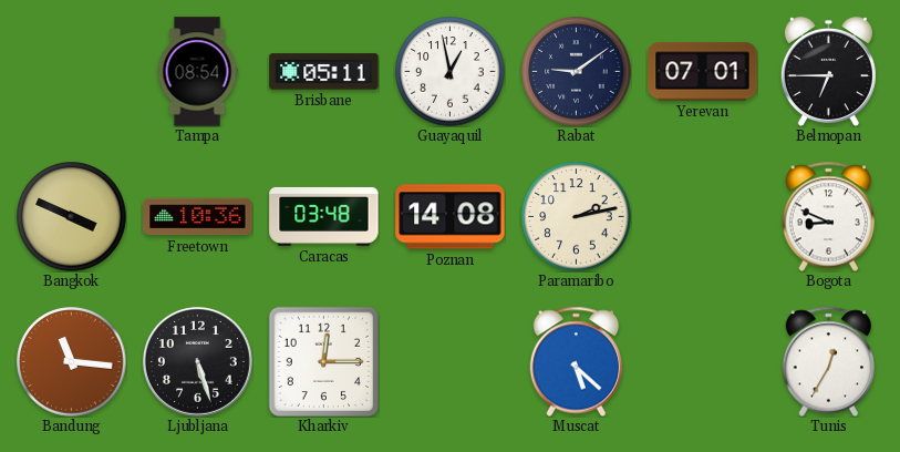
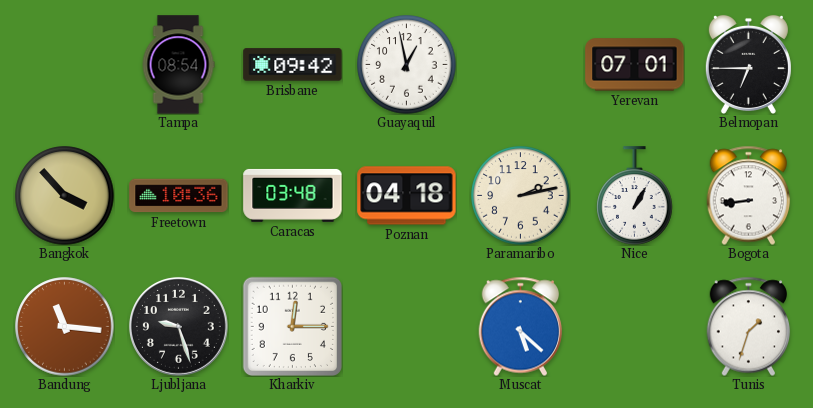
Brisbane: 05:11 -> 09:42
Rabat: 9:09 -> none
Bangkok: 3:49 -> 3:53
Poznan: 14:08 -> 04:18
Nice: none -> 1:05
Bogota: 8:49 -> 8:44
Ljubljana: 5:27 -> 9:27
Tunis: 12:35 -> 1:33
